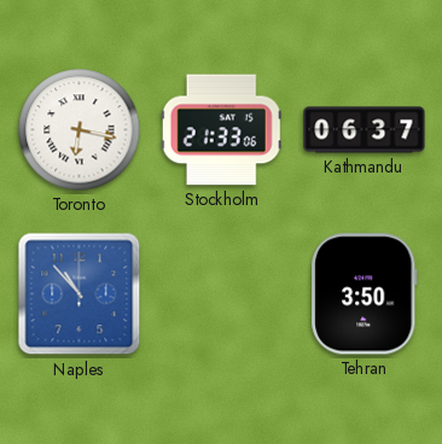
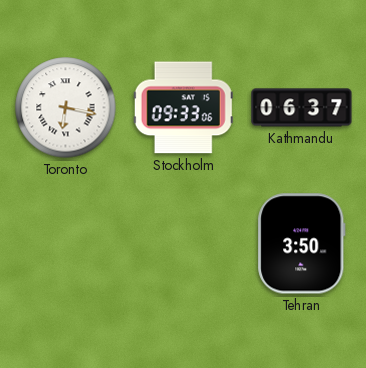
Stockholm: 21:33 -> 09:33
Naples: 10:53 -> none
